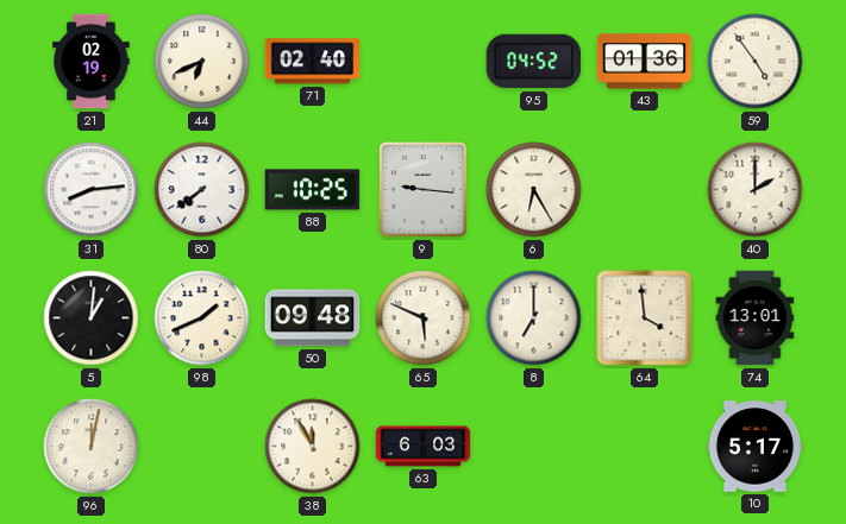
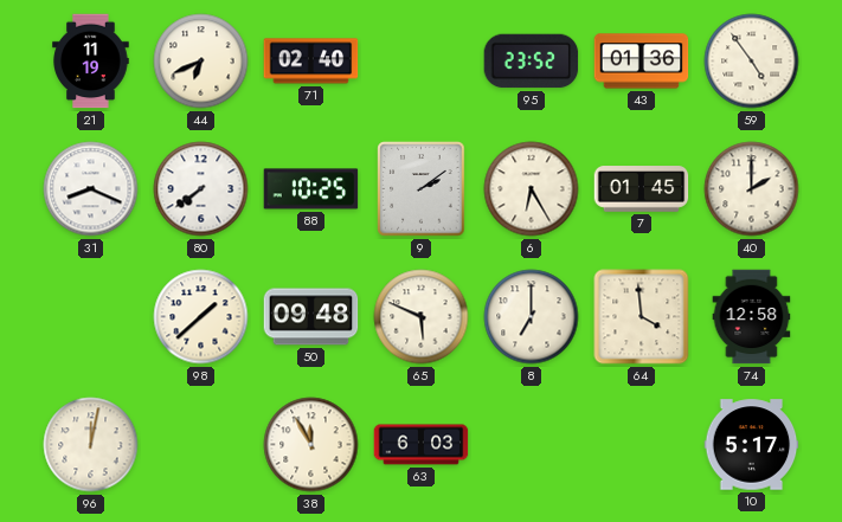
21: 02:19 -> 11:19
95: 04:52 -> 23:52
31: 8:14 -> 8:19
9: 9:16 -> 2:09
7: none -> 01:45
5: 1:01 -> none
98: 1:41 -> 1:38
74: 13:01 -> 12:58
